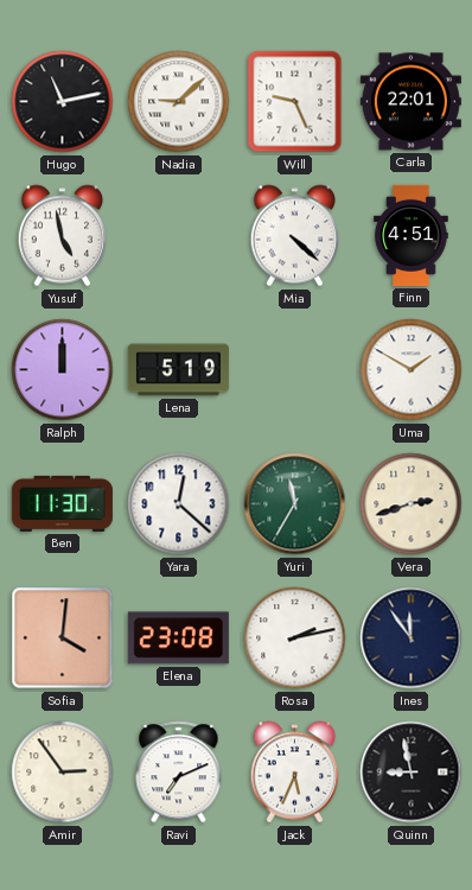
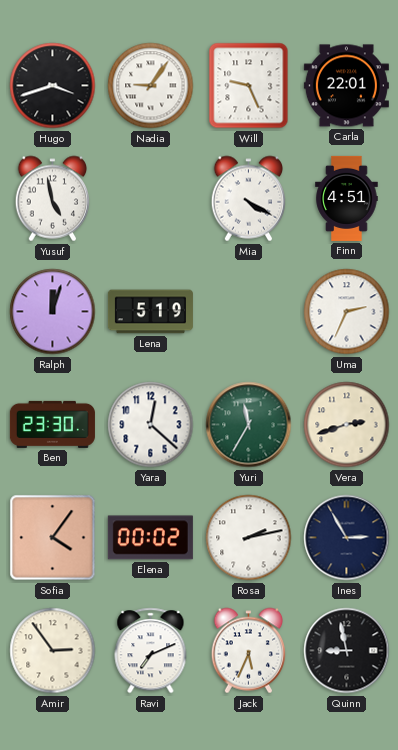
Hugo: 11:13 -> 3:42
Nadia: 9:08 -> 9:06
Mia: 4:22 -> 4:20
Ralph: 12:00 -> 12:03
Uma: 1:50 -> 2:34
Ben: 11:30 -> 23:30
Sofia: 4:01 -> 4:06
Elena: 23:08 -> 00:02
Ines: 11:54 -> 2:55
